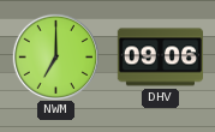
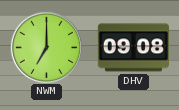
DHV: 09:06 -> 09:08
